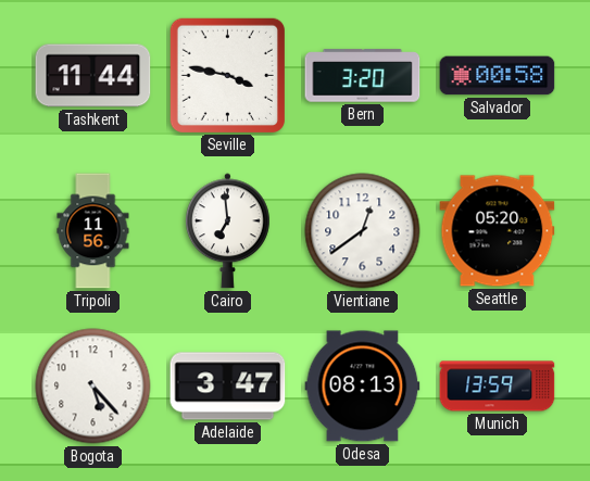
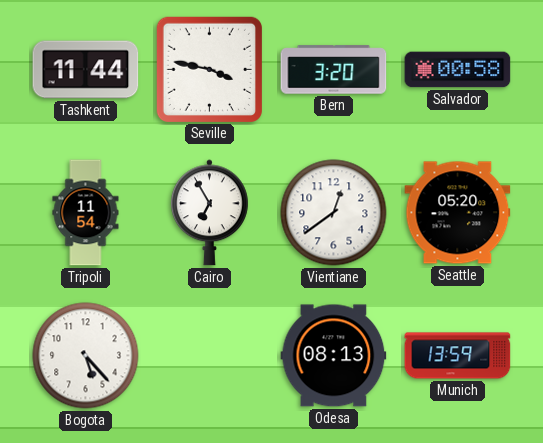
Tripoli: 11:56 -> 11:54
Cairo: 6:59 -> 6:55
Adelaide: 3:47 -> none
